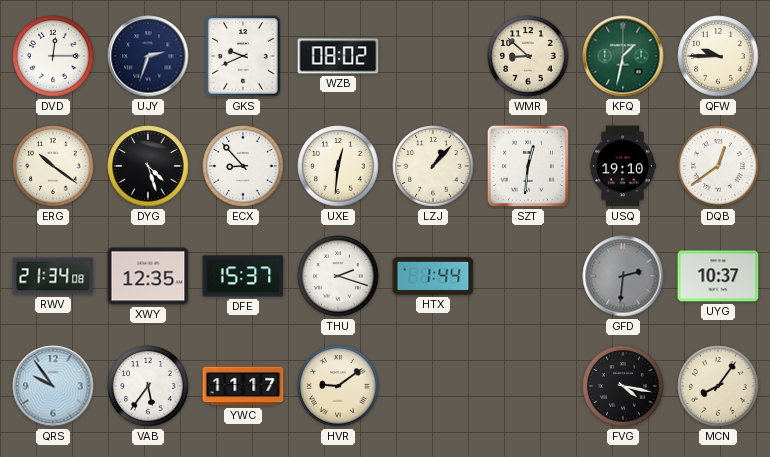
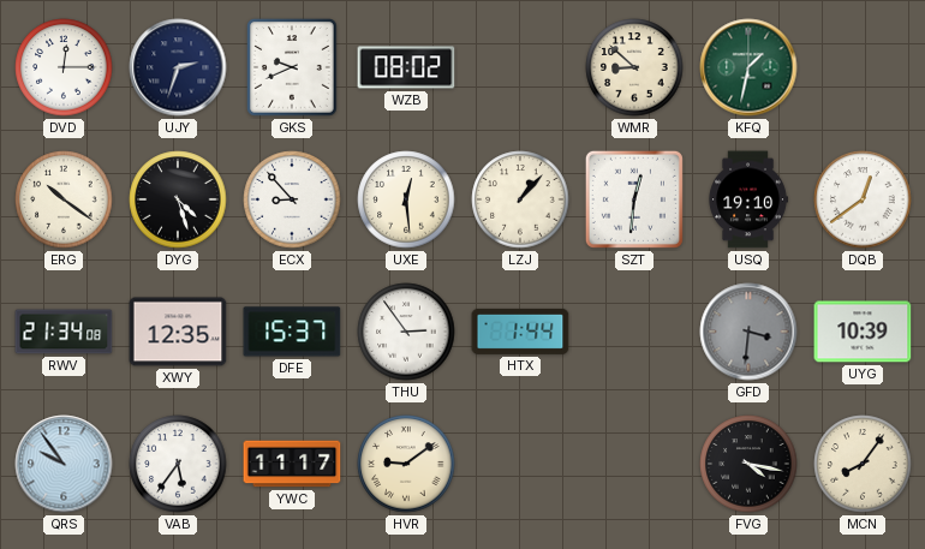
QFW: 9:45 -> none
UXE: 12:31 -> 12:29
THU: 2:18 -> 2:54
GFD: 2:31 -> 3:31
UYG: 10:37 -> 10:39
